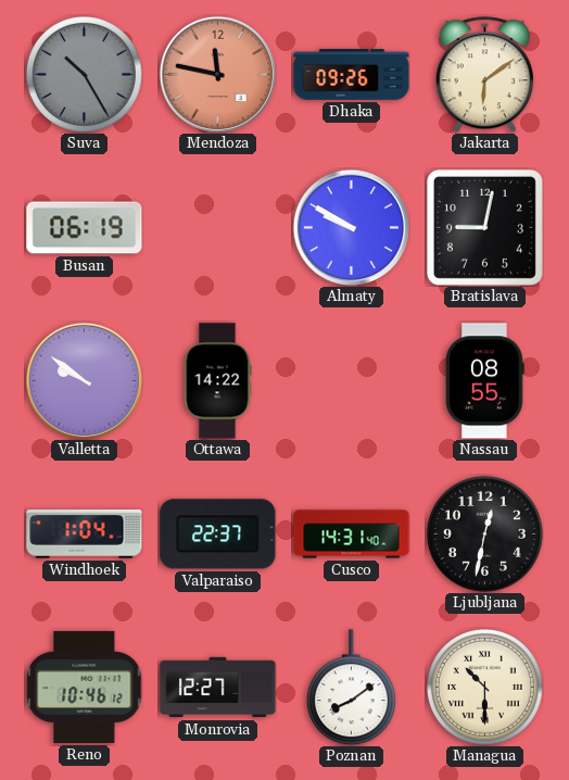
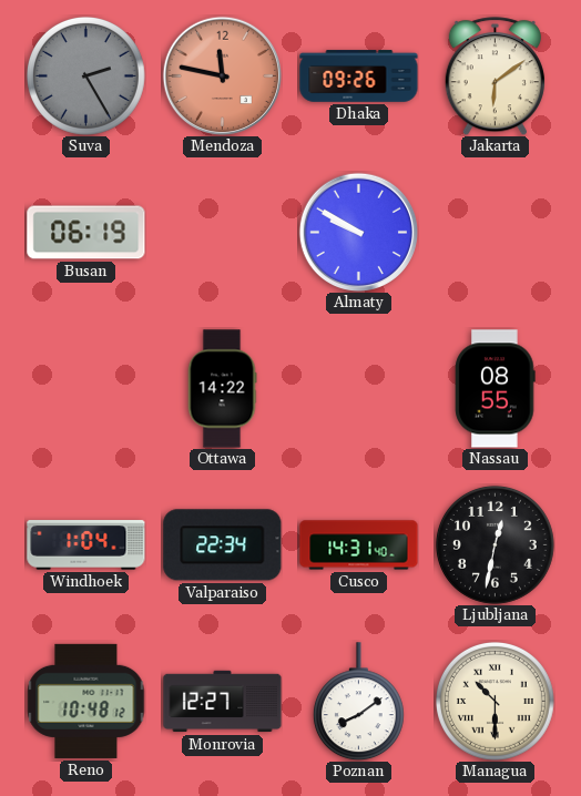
Suva: 10:25 -> 2:25
Bratislava: 9:02 -> none
Valletta: 9:51 -> none
Valparaiso: 22:37 -> 22:34
Reno: 10:46 -> 10:48
